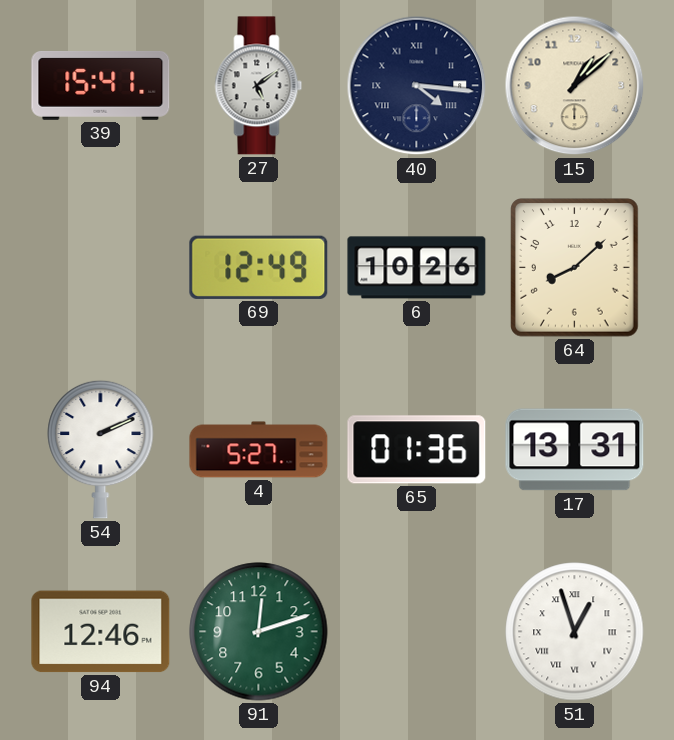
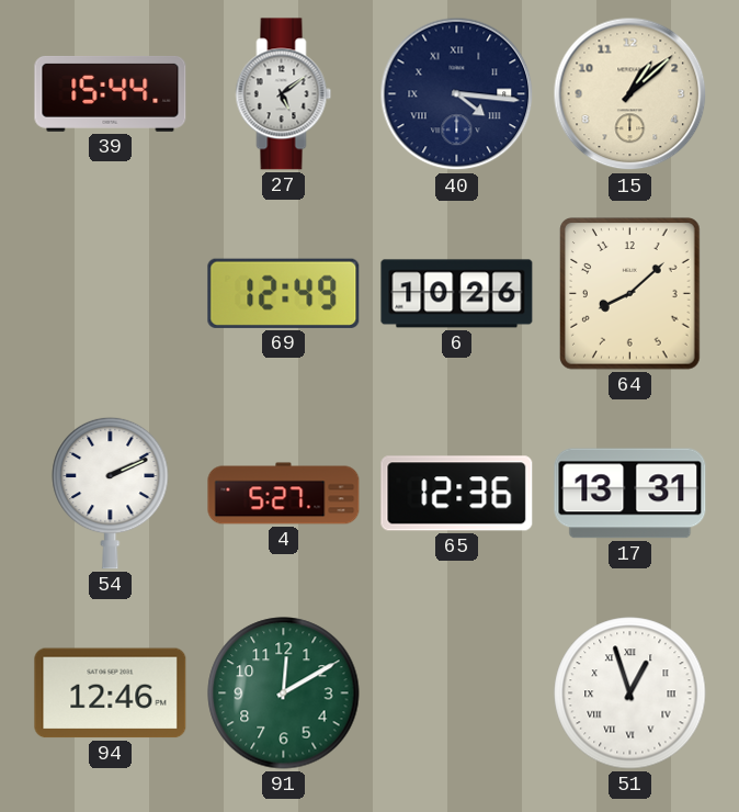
39: 15:41 -> 15:44
65: 01:36 -> 12:36
91: 12:12 -> 12:10
